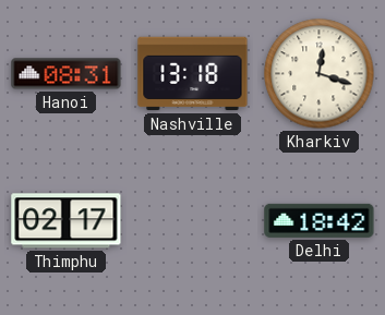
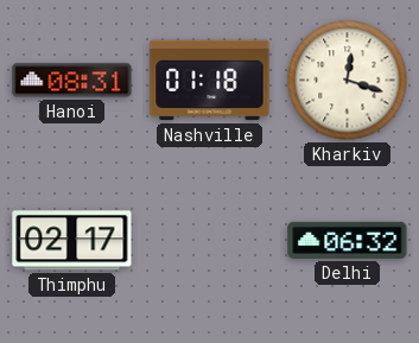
Nashville: 13:18 -> 01:18
Delhi: 18:42 -> 06:32
